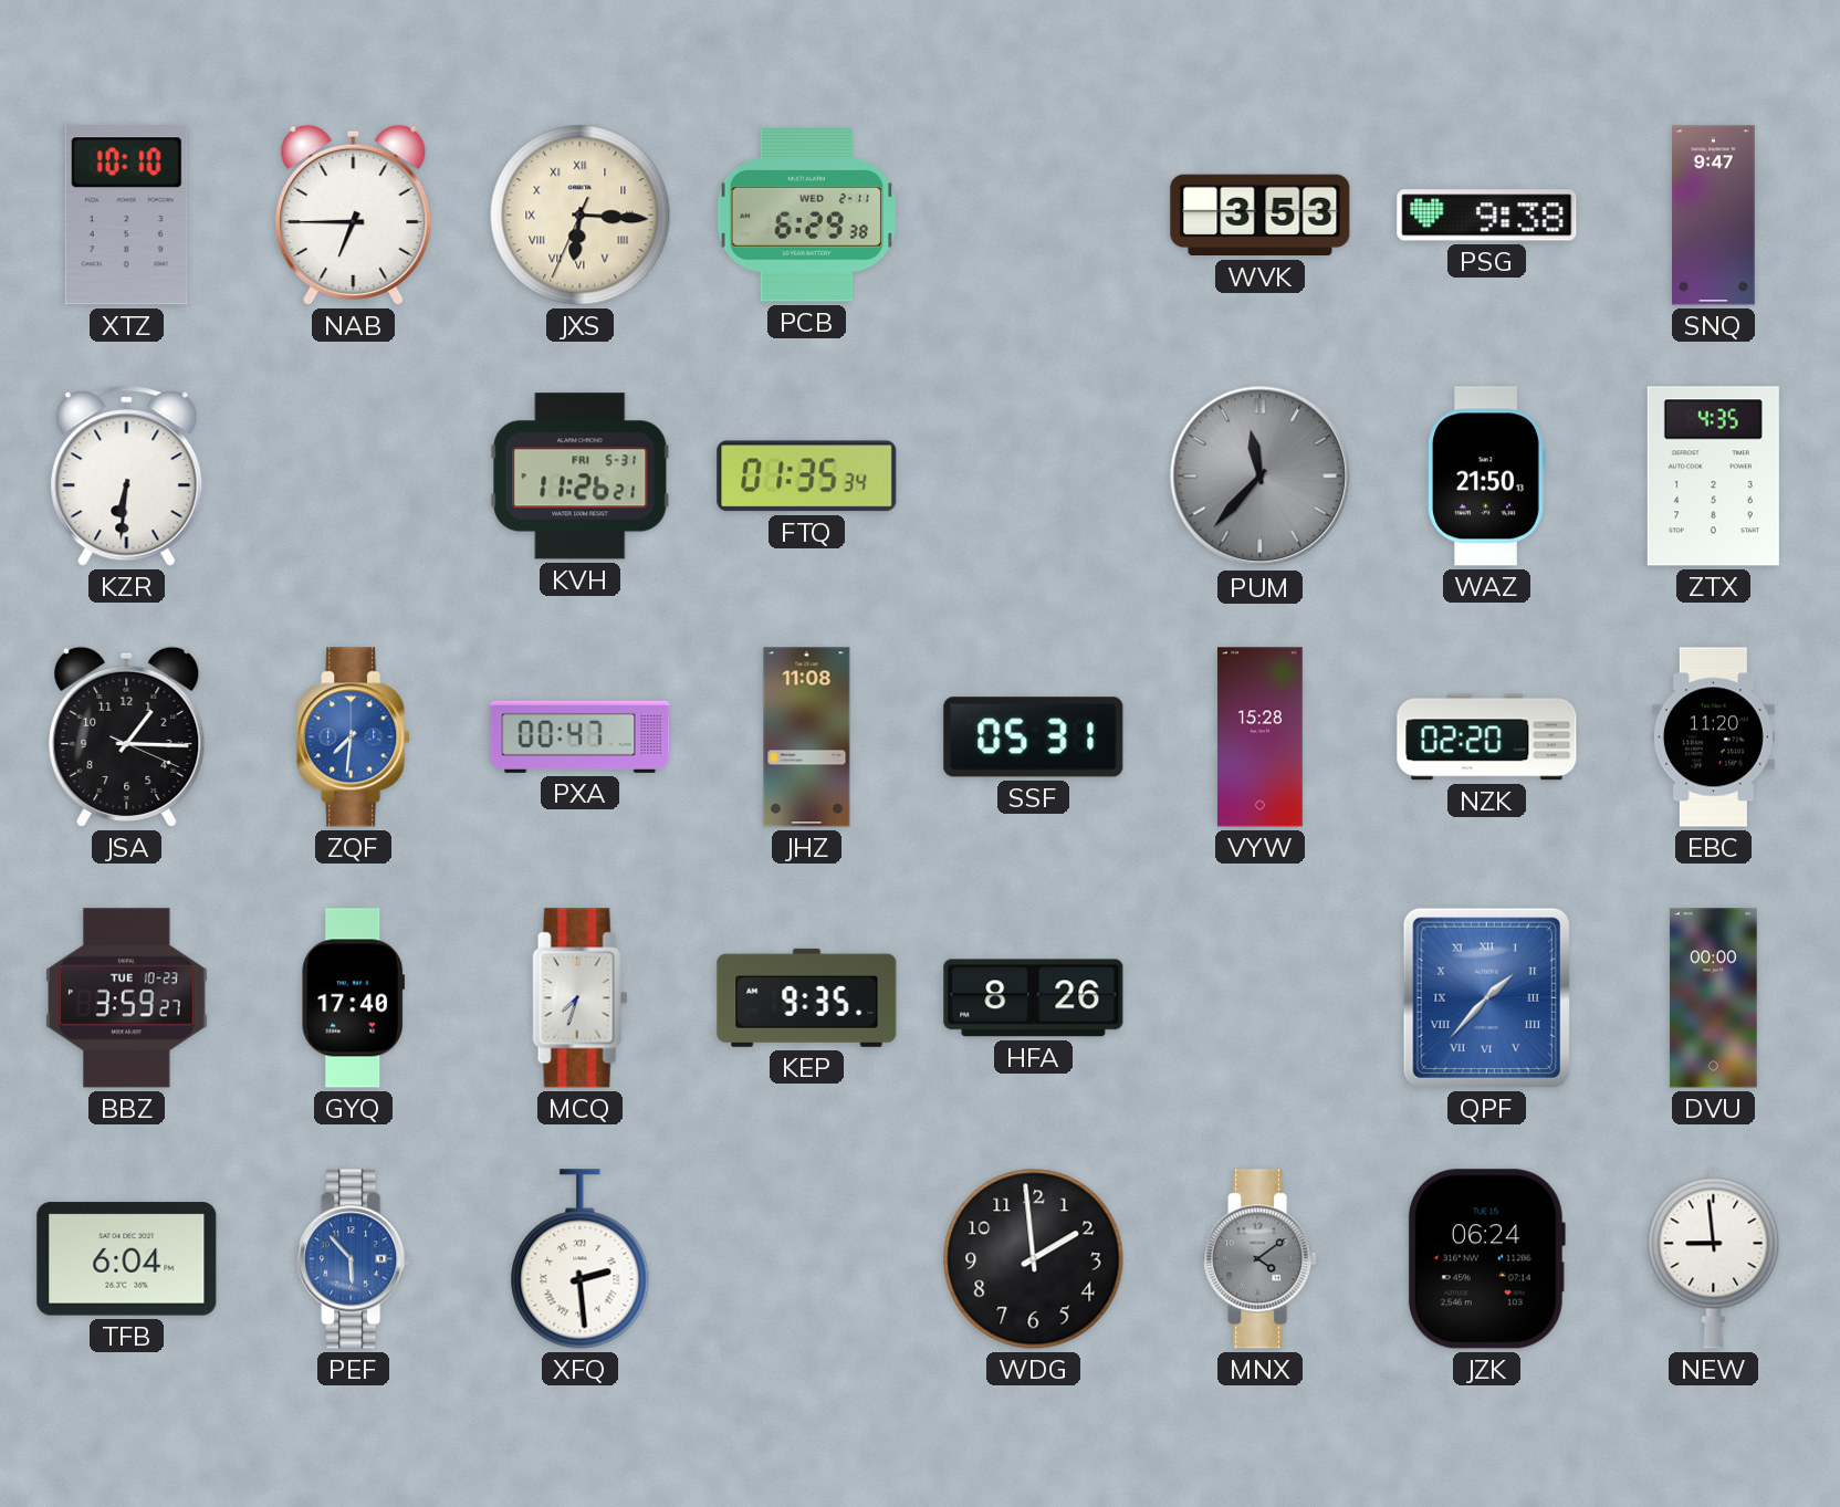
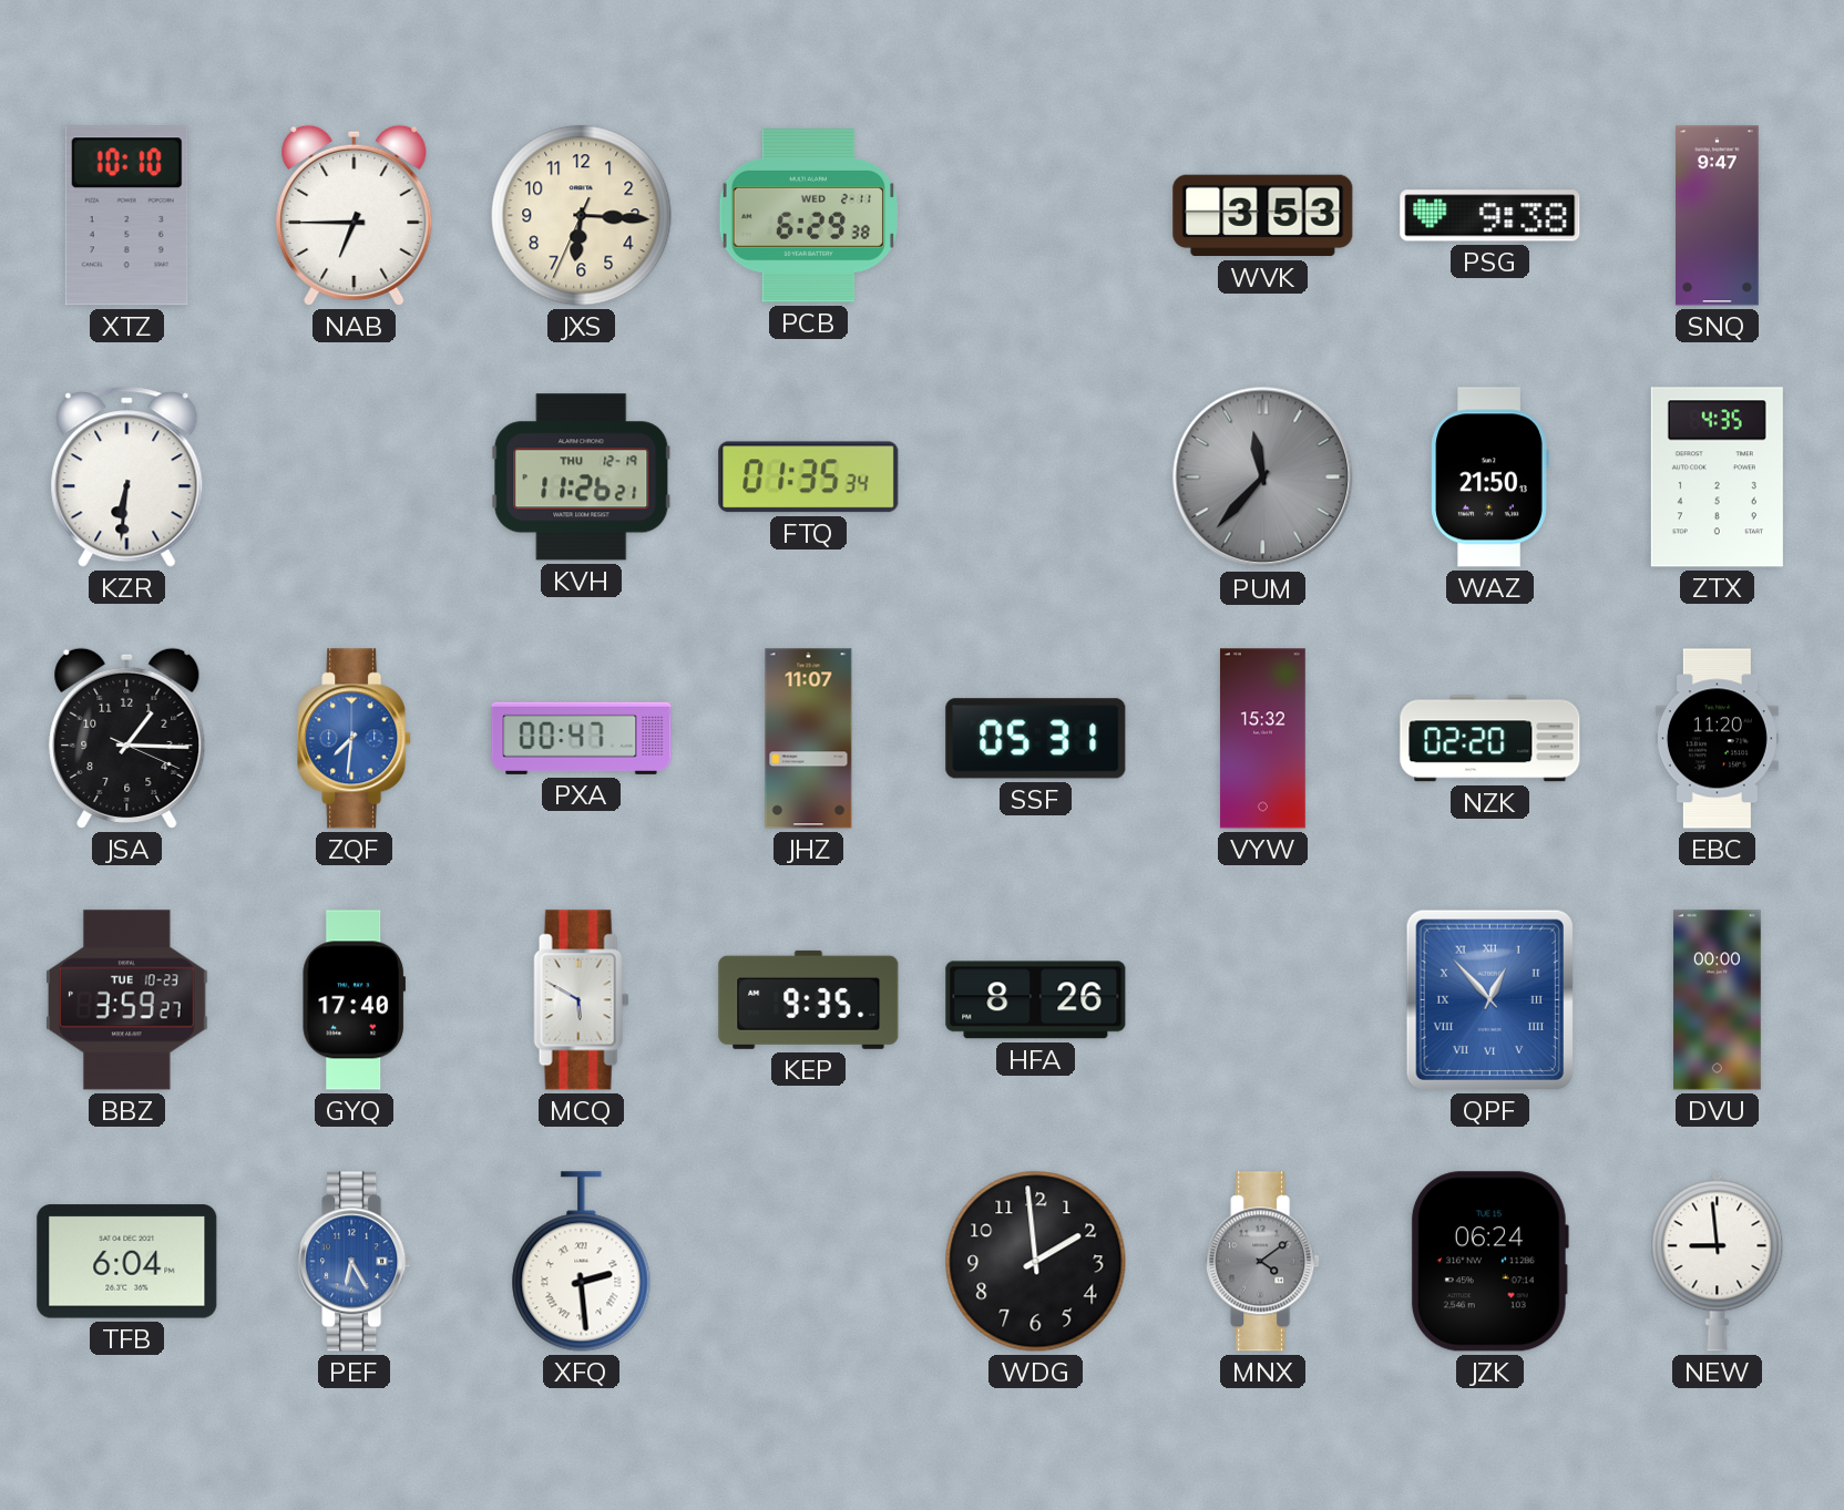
JXS numerals: Roman -> Arabic
KVH date: FRI 5-31 -> THU 12-19
JHZ: 11:08 -> 11:07
VYW: 15:28 -> 15:32
MCQ: 7:33 -> 5:50
QPF: 1:37 -> 12:53
PEF: 5:53 -> 6:25
